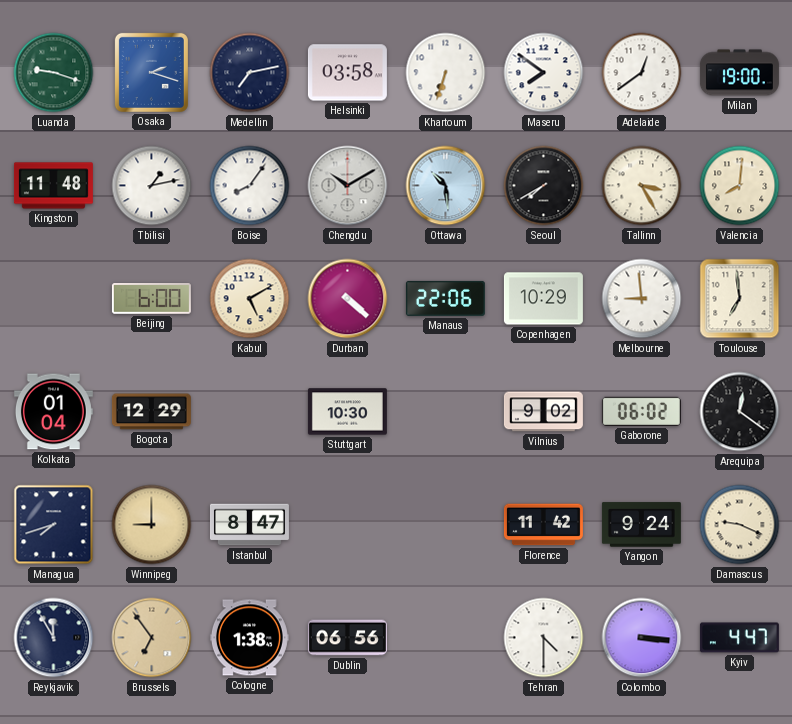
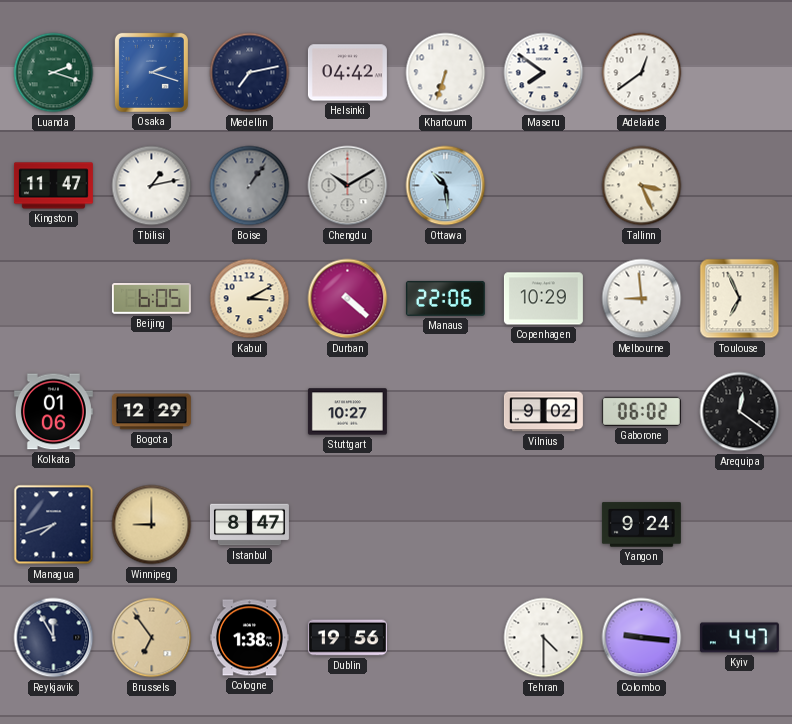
Luanda: 9:18 -> 2:18
Helsinki: 03:58 -> 04:42
Milan: 19:00 -> none
Kingston: 11:48 -> 11:47
Boise: 8:06 -> 1:06
Boise dial: white -> grey
Seoul: 7:40 -> none
Tallinn: 3:25 -> 3:26
Valencia: 8:01 -> none
Beijing: 6:00 -> 6:05
Kabul: 5:10 -> 3:10
Toulouse: 6:59 -> 6:56
Kolkata: 01:04 -> 01:06
Stuttgart: 10:30 -> 10:27
Florence: 11:42 -> none
Damascus: 9:19 -> none
Dublin: 06:56 -> 19:56
Colombo: 3:16 -> 9:16
